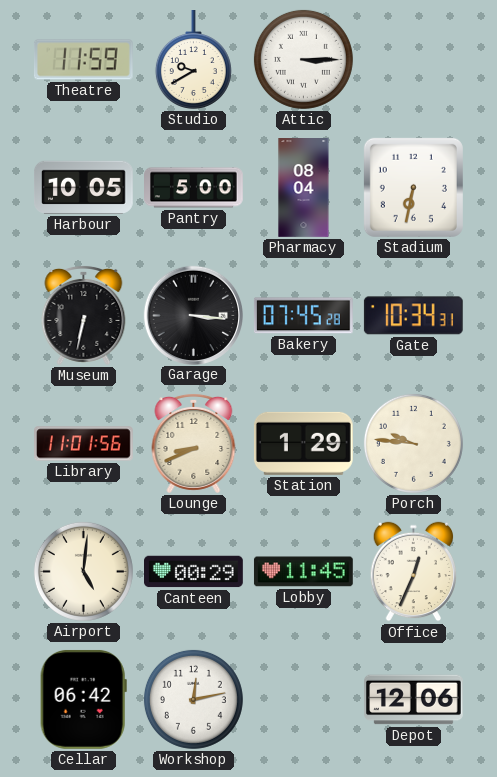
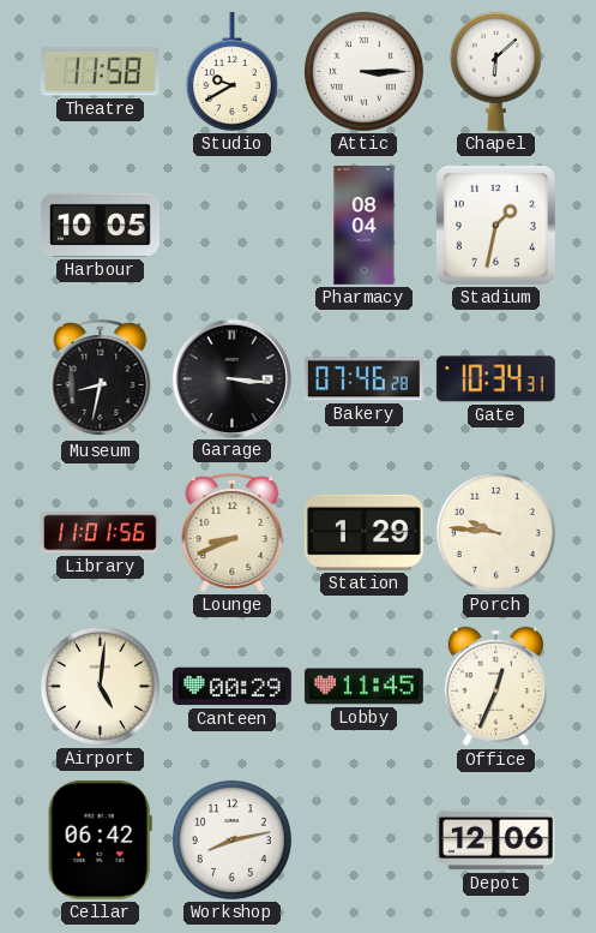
Theatre: 11:59 -> 11:58
Chapel: none -> 6:08
Pantry: 5:00 -> none
Stadium: 6:32 -> 1:32
Museum: 6:32 -> 8:32
Bakery: 07:45 -> 07:46
Workshop: 12:13 -> 8:13
